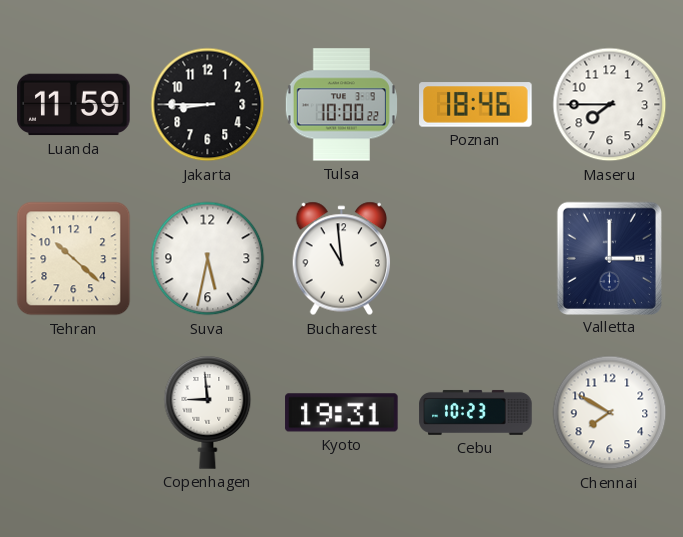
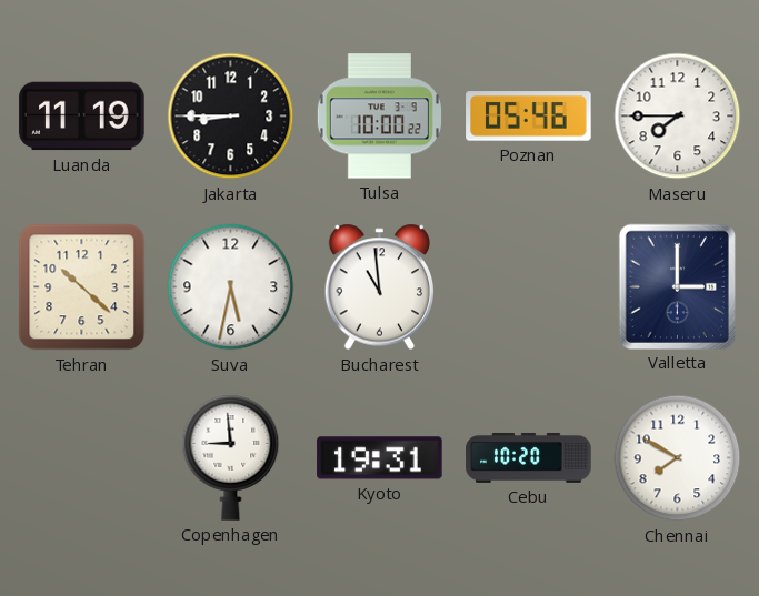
Luanda: 11:59 -> 11:19
Poznan: 18:46 -> 05:46
Cebu: 10:23 -> 10:20
